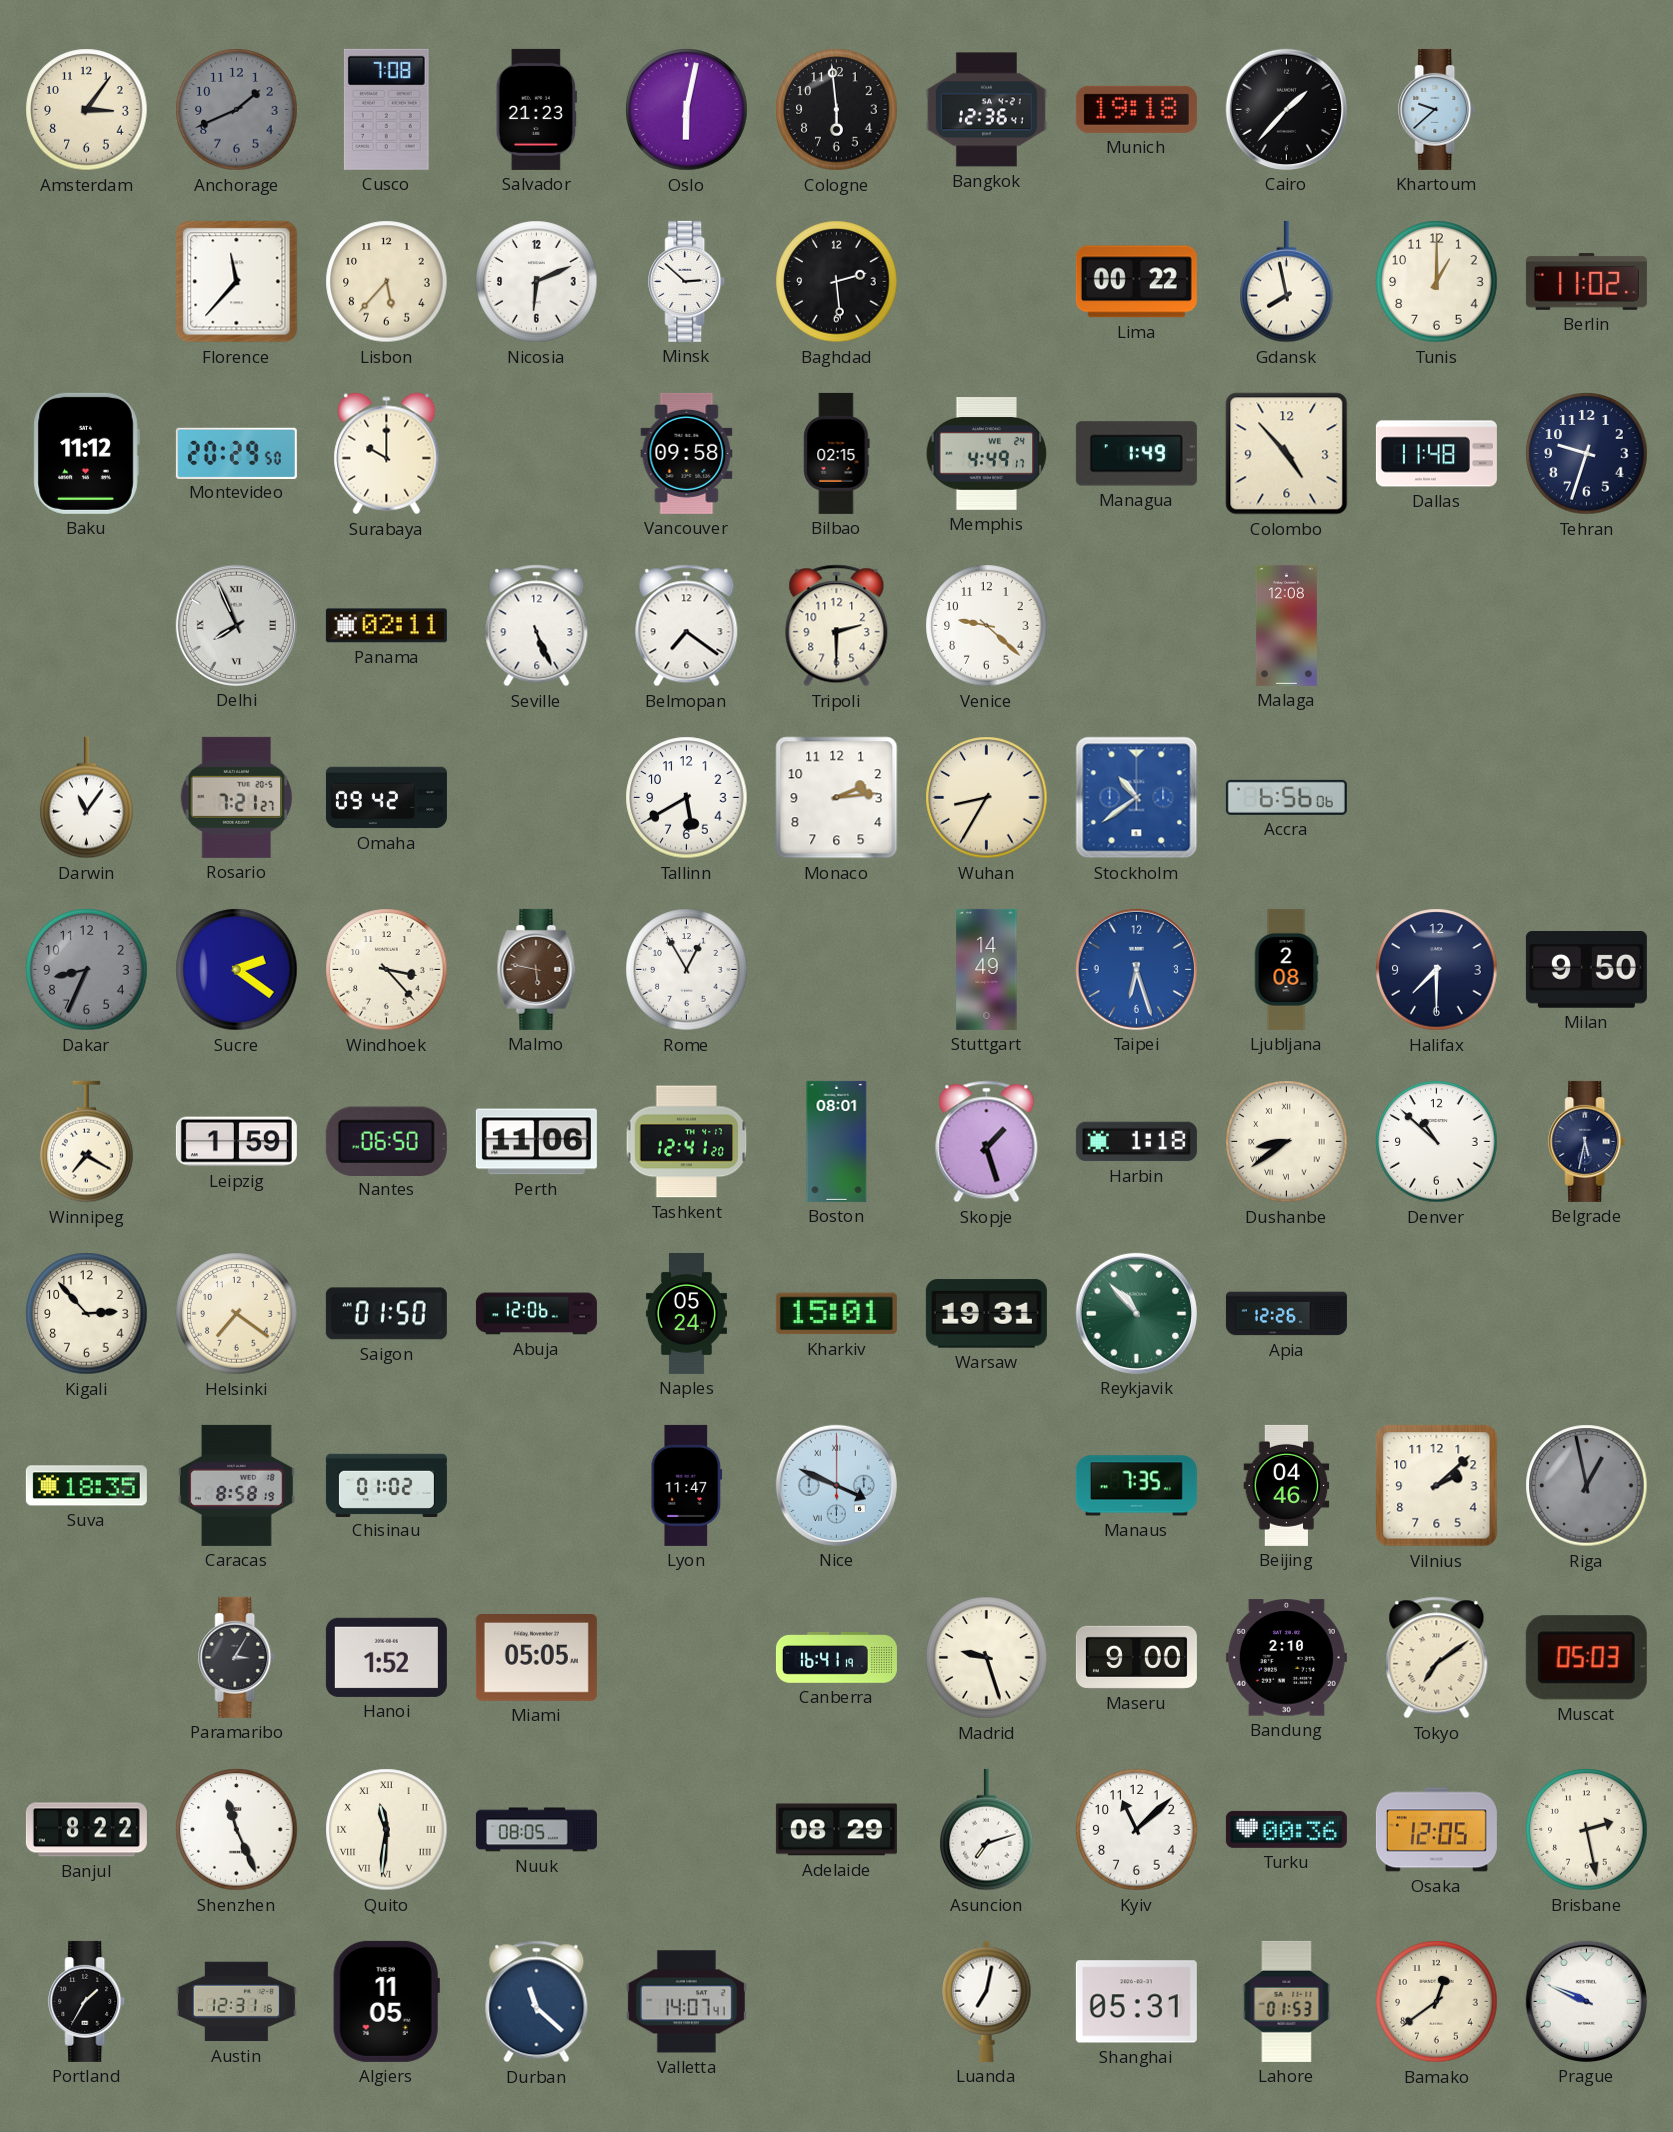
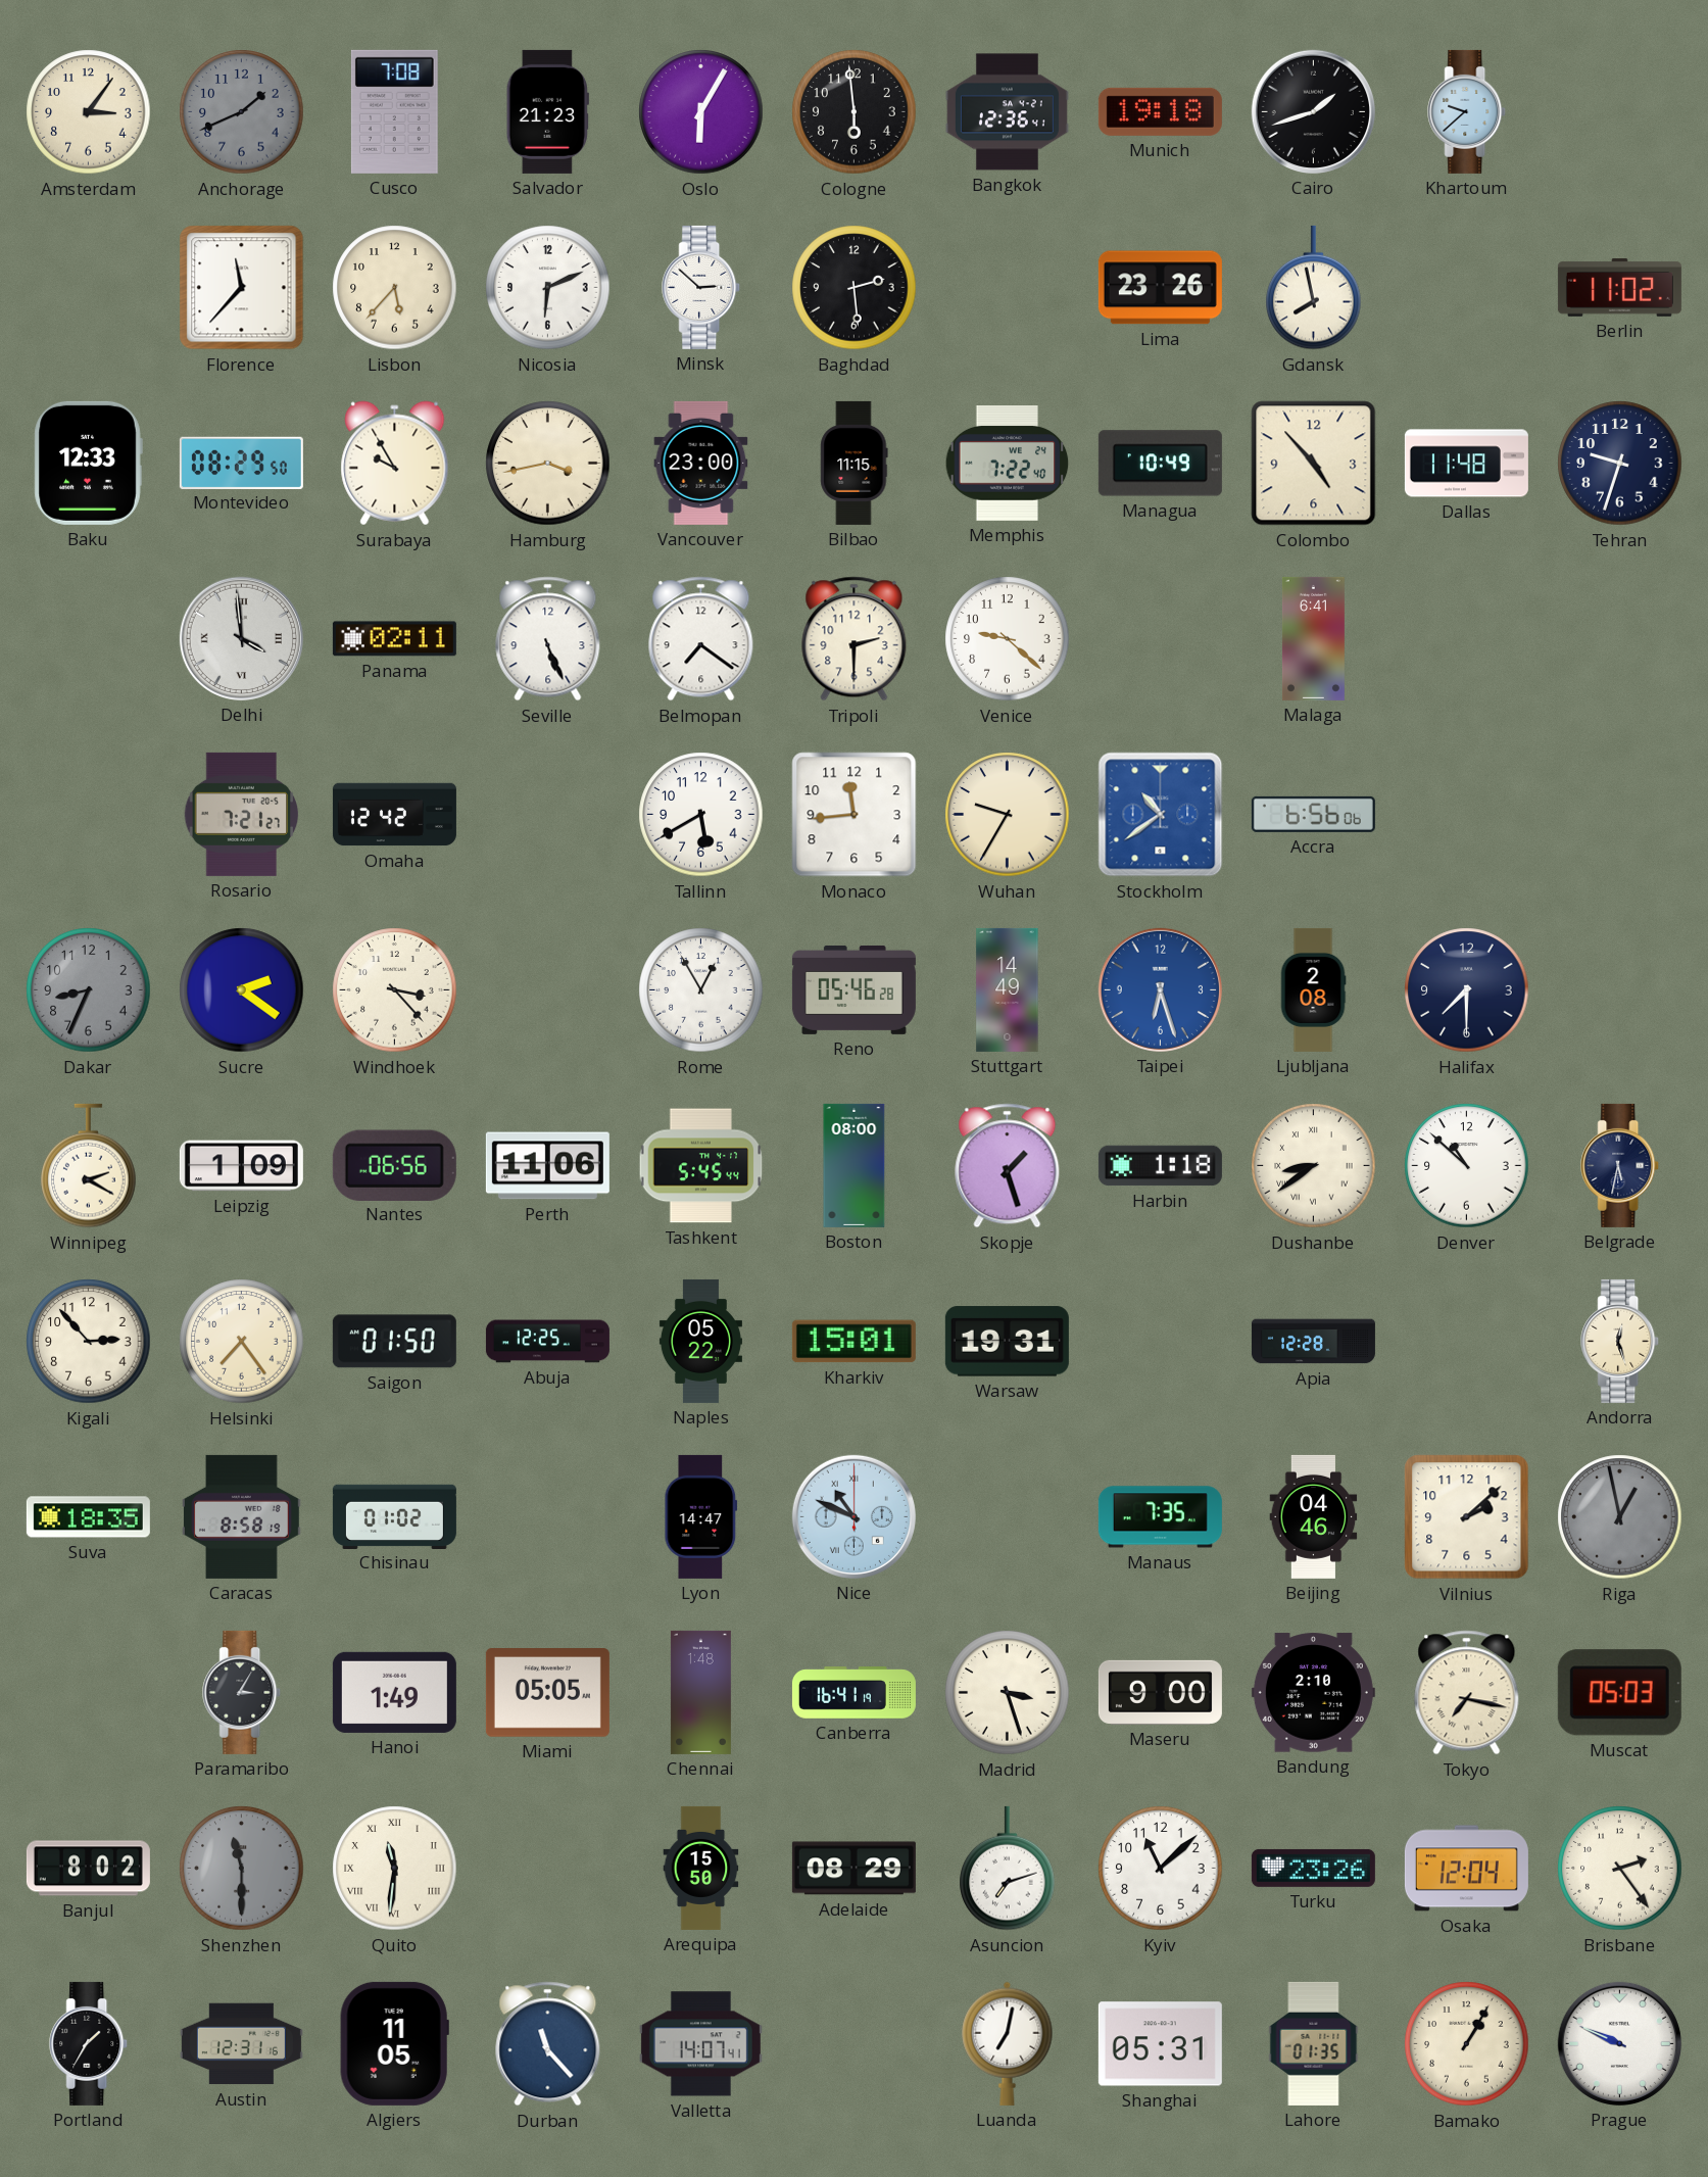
Oslo: 6:02 -> 6:05
Cairo: 1:37 -> 1:42
Lima: 00:22 -> 23:26
Tunis: 1:00 -> none
Baku: 11:12 -> 12:33
Montevideo: 20:29 -> 08:29
Surabaya: 10:00 -> 9:55
Hamburg: none -> 3:43
Vancouver: 09:58 -> 23:00
Bilbao: 02:15 -> 11:15
Memphis: 4:49 -> 7:22
Managua: 1:49 -> 10:49
Delhi: 7:56 -> 3:59
Malaga: 12:08 -> 6:41
Darwin: 11:06 -> none
Omaha: 09:42 -> 12:42
Monaco: 2:14 -> 11:44
Wuhan: 8:35 -> 9:35
Malmo: 5:47 -> none
Reno: none -> 05:46
Milan: 9:50 -> none
Winnipeg: 7:20 -> 2:20
Leipzig: 1:59 -> 1:09
Nantes: 06:50 -> 06:56
Tashkent: 12:41 -> 5:45
Boston: 08:01 -> 08:00
Helsinki: 7:21 -> 7:24
Abuja: 12:06 -> 12:25
Naples: 05:24 -> 05:22
Reykjavik: 10:53 -> none
Apia: 12:26 -> 12:28
Andorra: none -> 12:27
Lyon: 11:47 -> 14:47
Nice: 3:49 -> 10:49
Hanoi: 1:52 -> 1:49
Chennai: none -> 1:48
Madrid: 9:27 -> 3:27
Tokyo: 7:09 -> 7:17
Banjul: 8:22 -> 8:02
Shenzhen: 11:26 -> 11:30
Shenzhen dial: white -> grey
Nuuk: 08:05 -> none
Arequipa: none -> 15:50
Turku: 00:36 -> 23:26
Osaka: 12:05 -> 12:04
Brisbane: 2:28 -> 2:24
Durban: 11:22 -> 11:23
Lahore: 01:53 -> 01:35
Bamako: 12:39 -> 1:05
